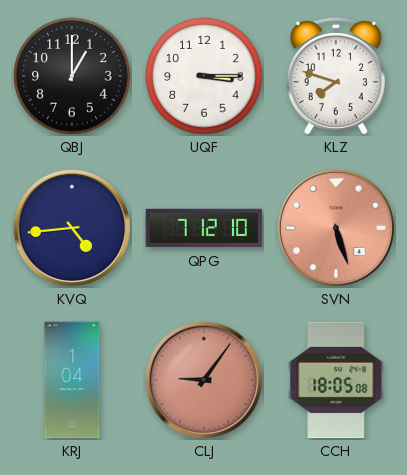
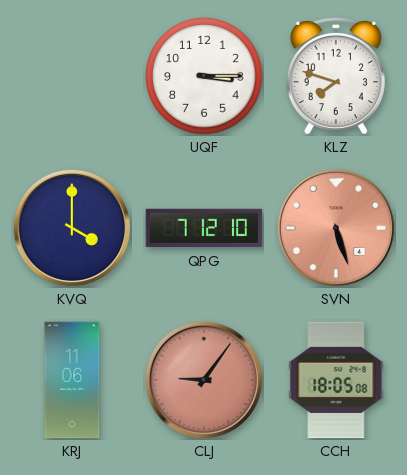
QBJ: 1:00 -> none
KVQ: 4:44 -> 4:00
KRJ: 1:04 -> 11:06
